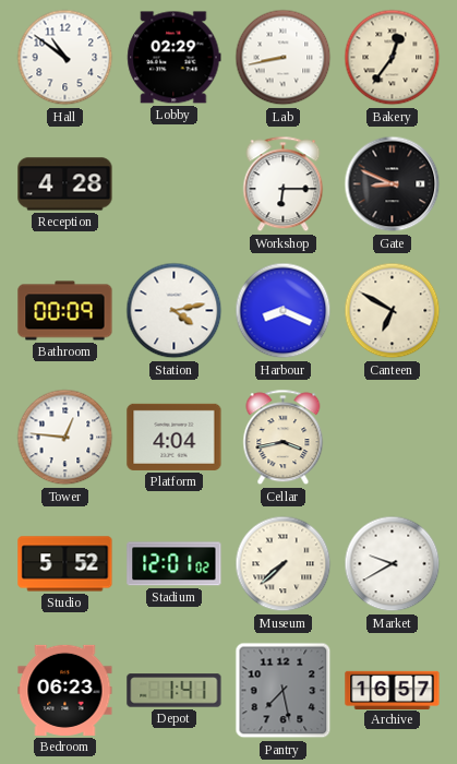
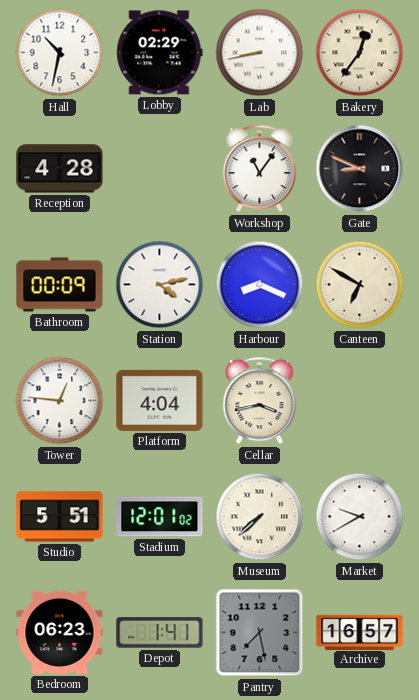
Hall: 10:51 -> 10:32
Workshop: 6:15 -> 11:06
Studio: 5:52 -> 5:51
